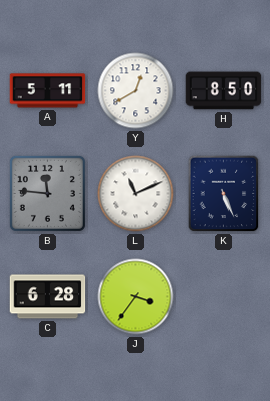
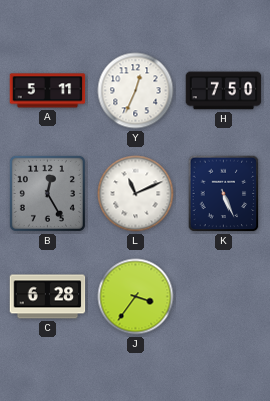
Y: 12:40 -> 12:34
H: 8:50 -> 7:50
B: 11:46 -> 12:25
